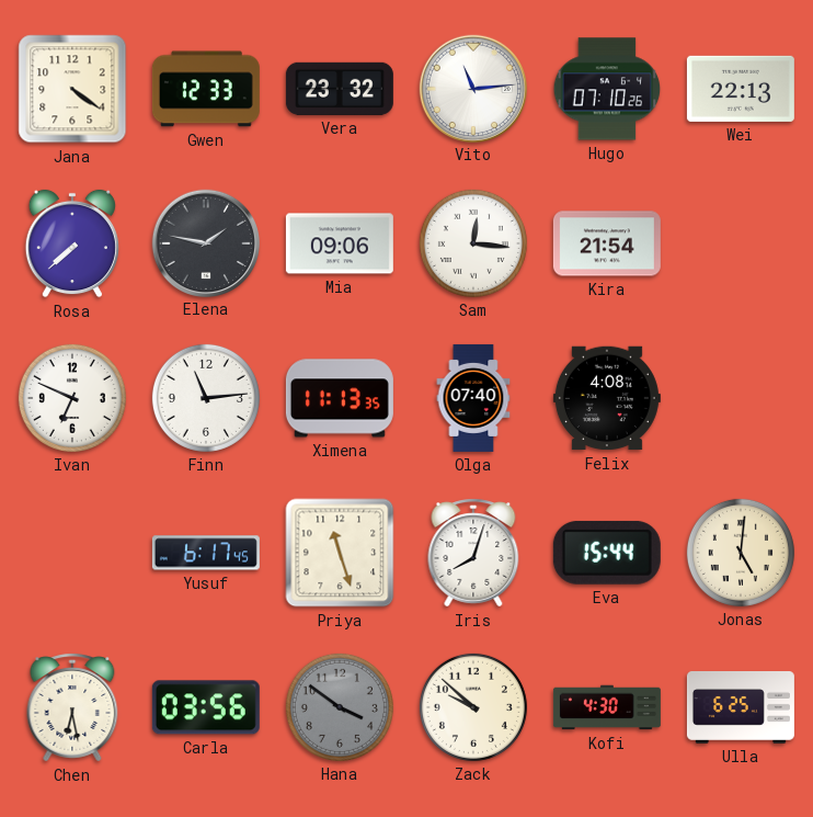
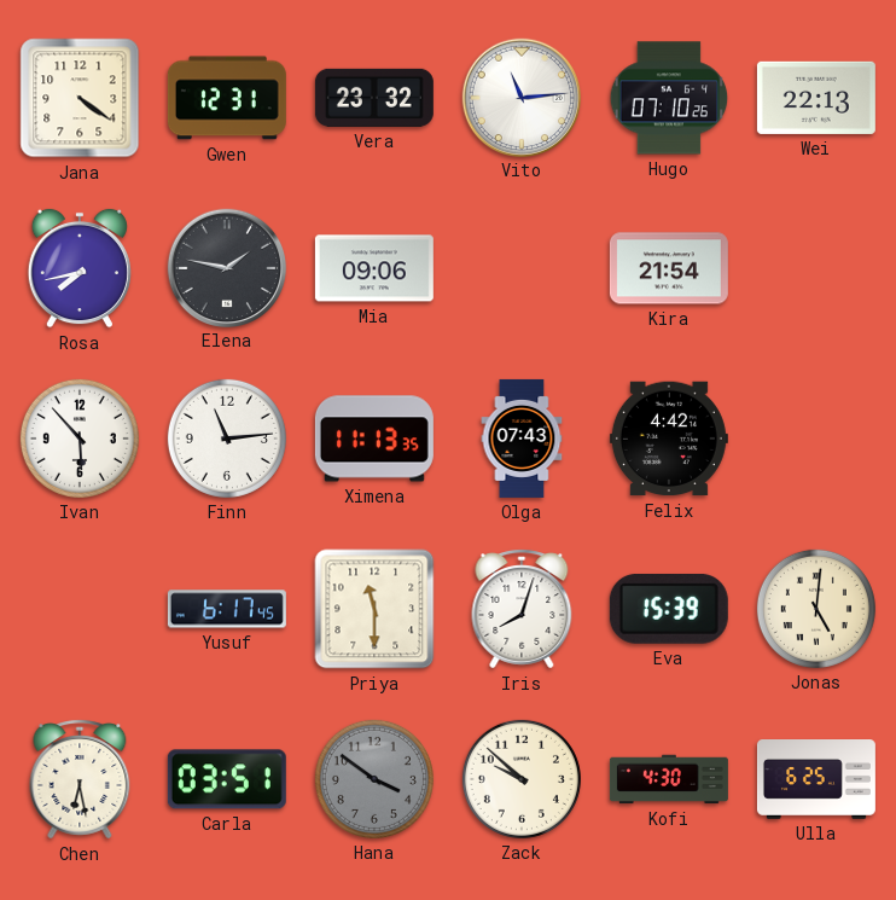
Gwen: 12:33 -> 12:31
Rosa: 7:38 -> 7:43
Sam: 12:16 -> none
Ivan: 6:49 -> 5:53
Olga: 07:40 -> 07:43
Felix: 4:08 -> 4:42
Priya: 11:27 -> 11:30
Eva: 15:44 -> 15:39
Carla: 03:56 -> 03:51
